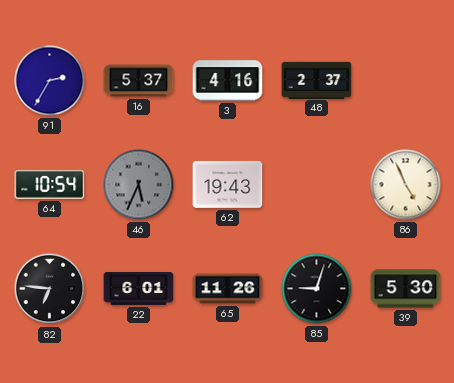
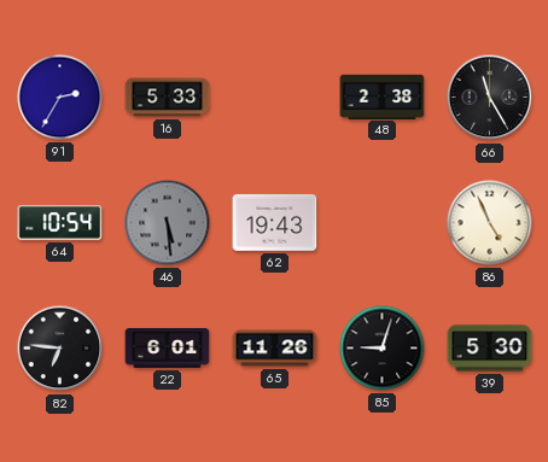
16: 5:37 -> 5:33
3: 4:16 -> none
48: 2:37 -> 2:38
66: none -> 11:25
46: 5:34 -> 5:29
